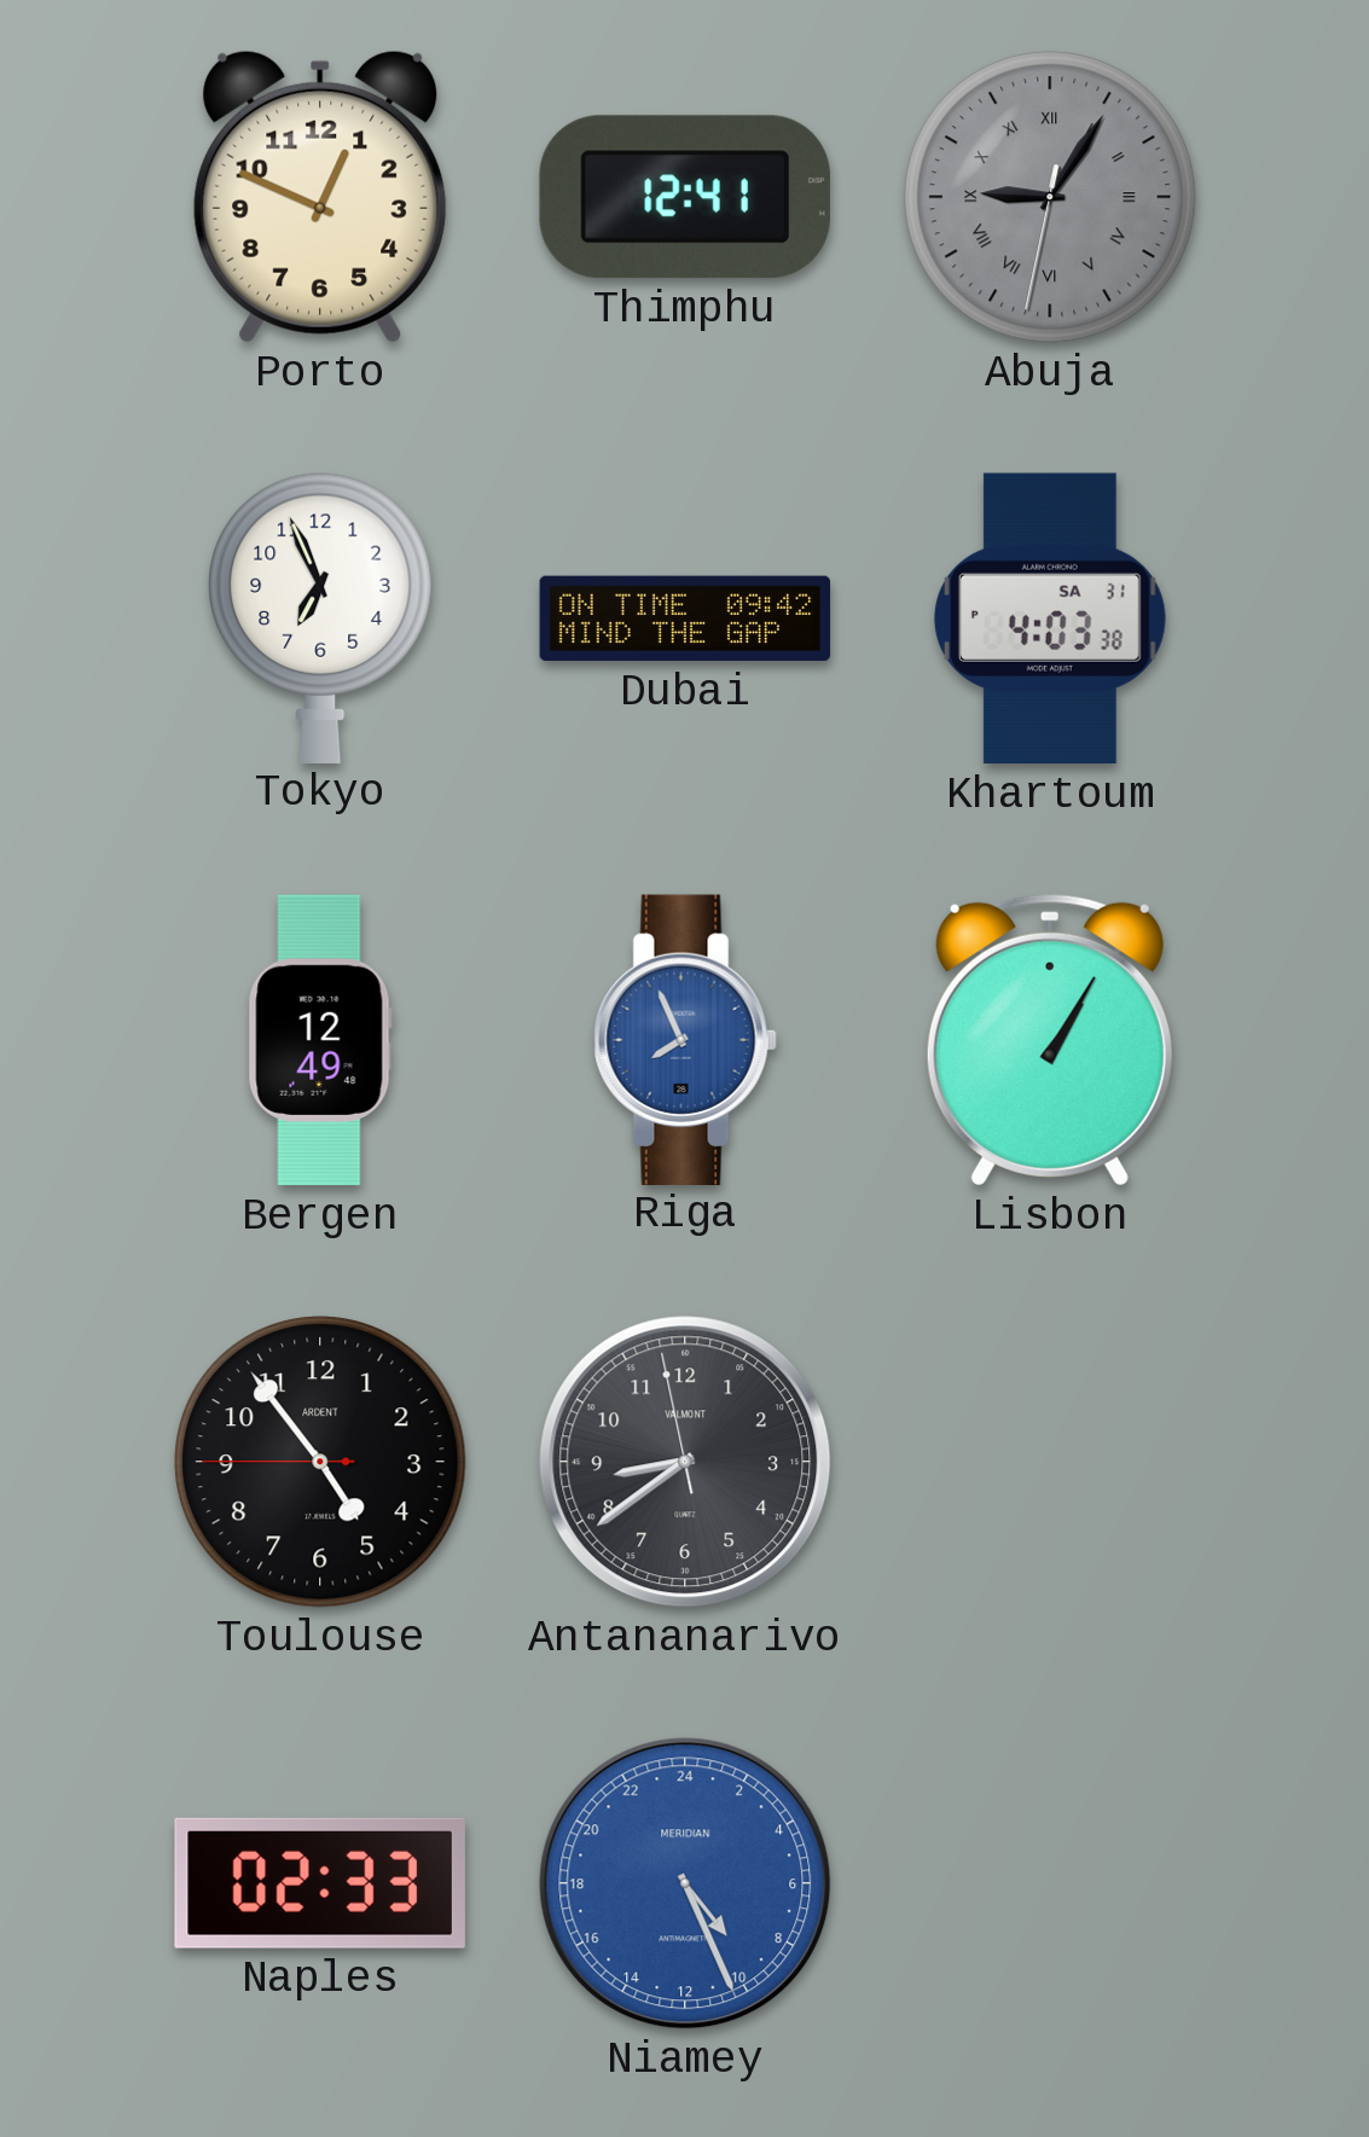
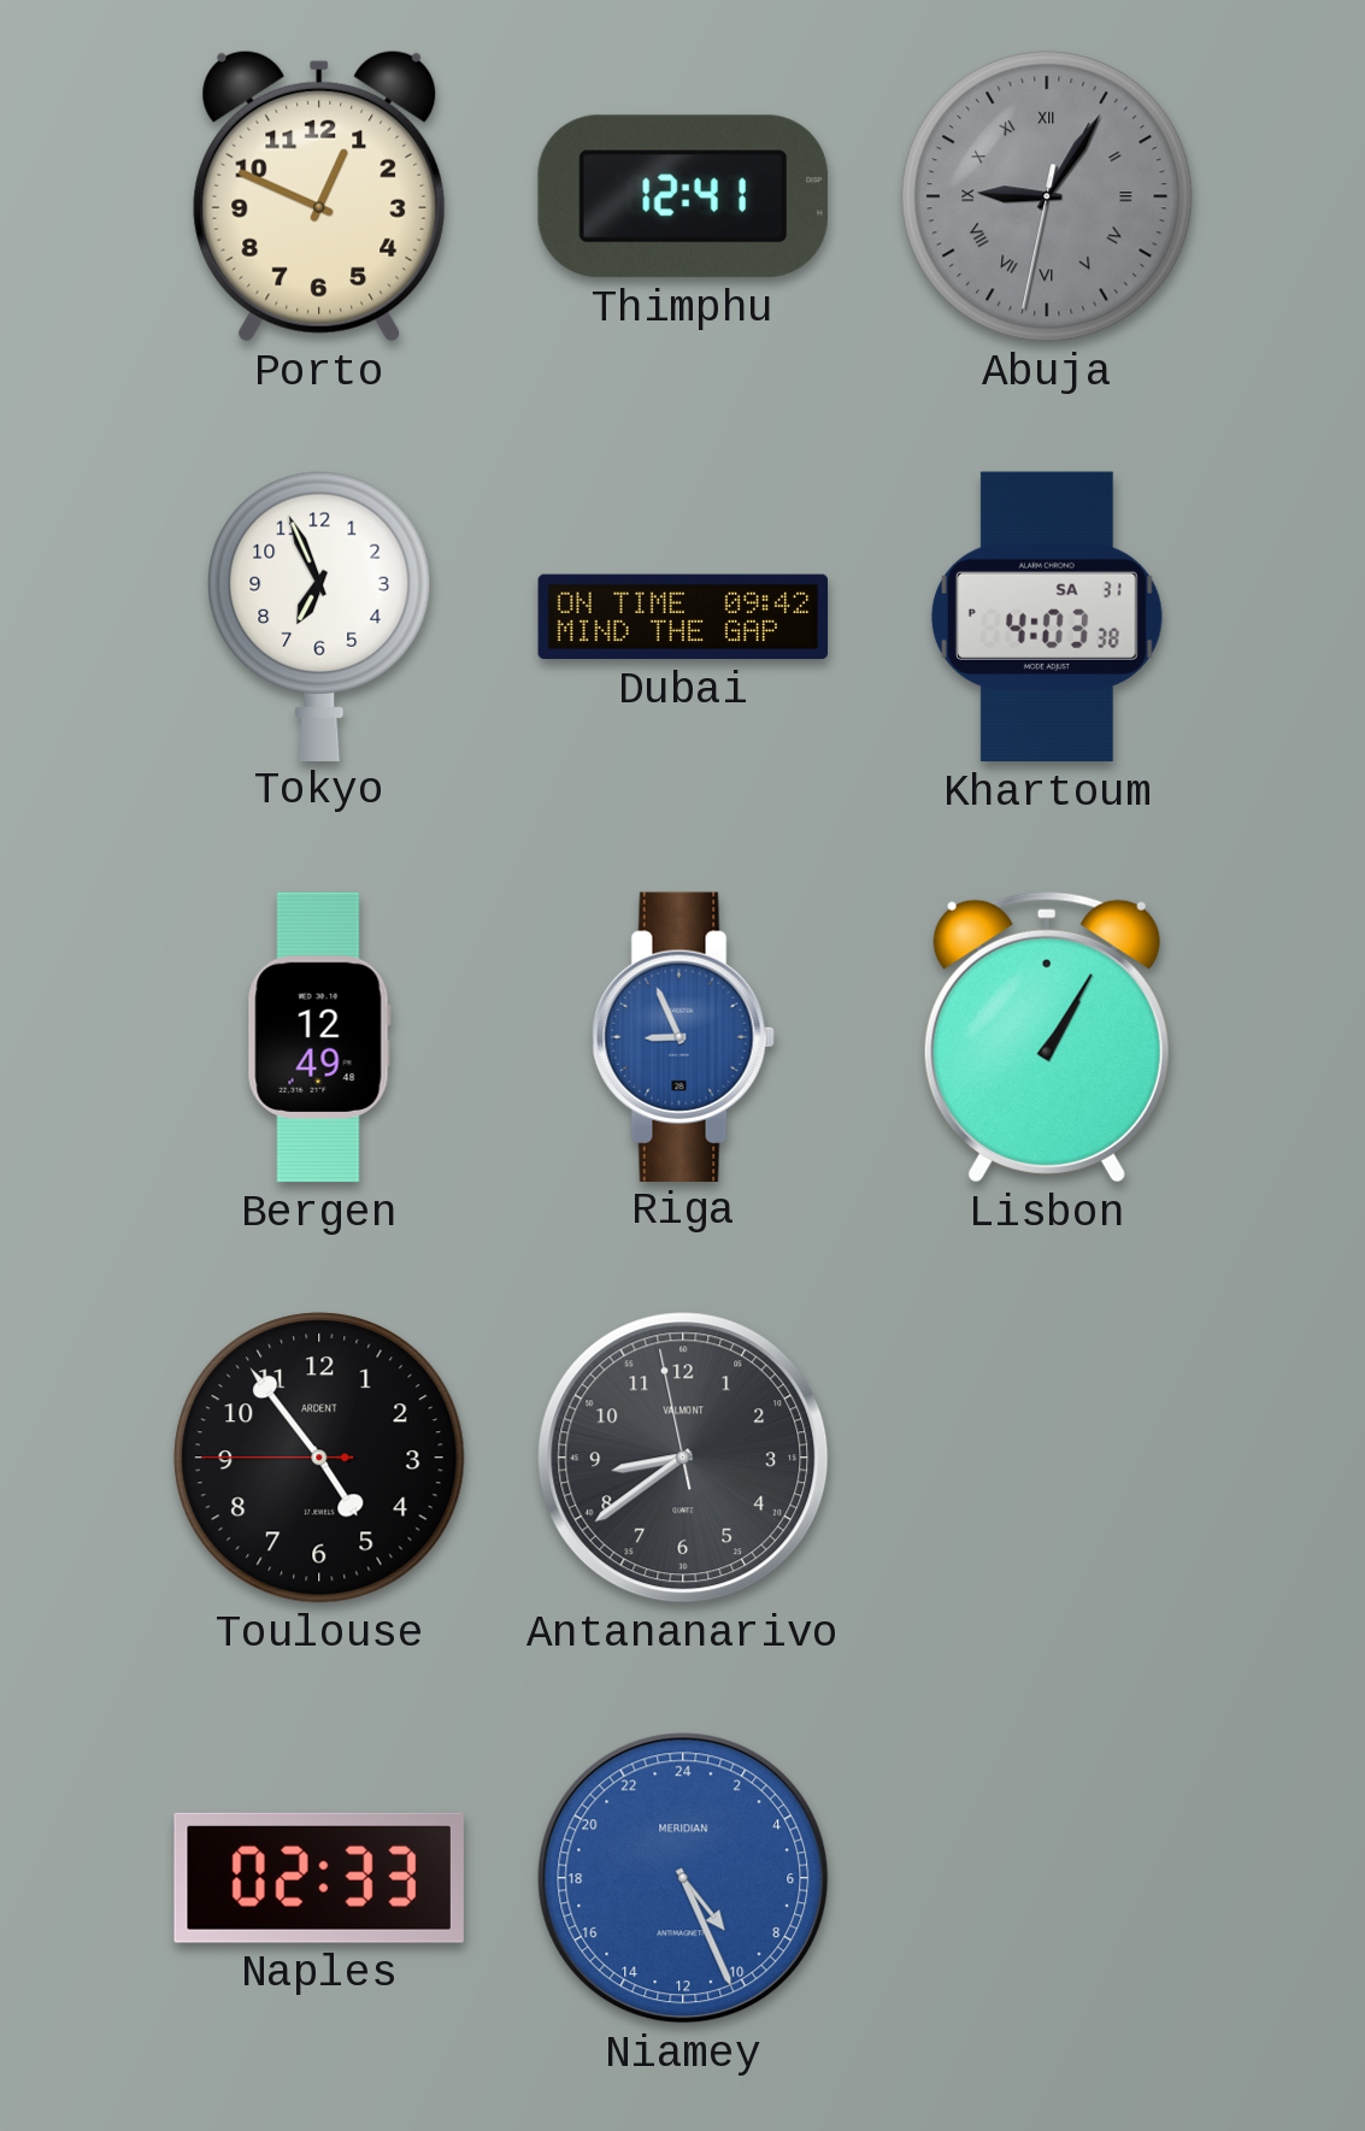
Riga: 7:56 -> 8:56
